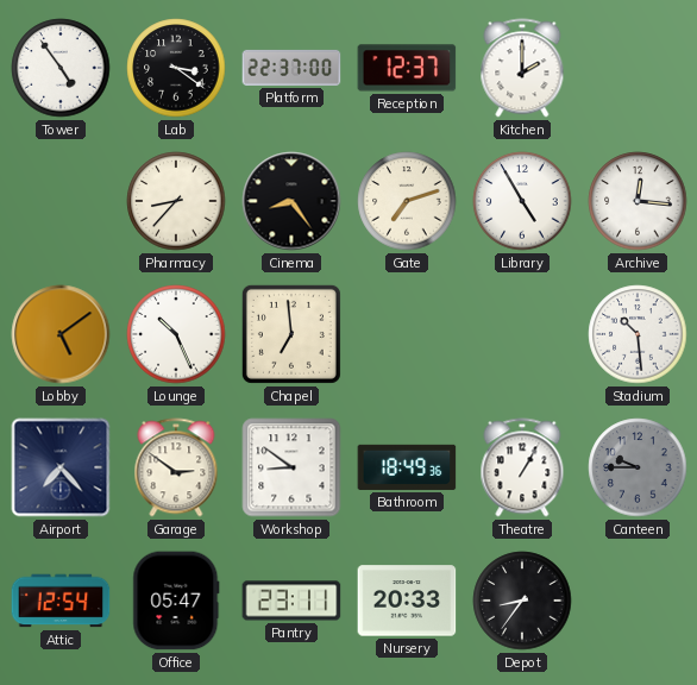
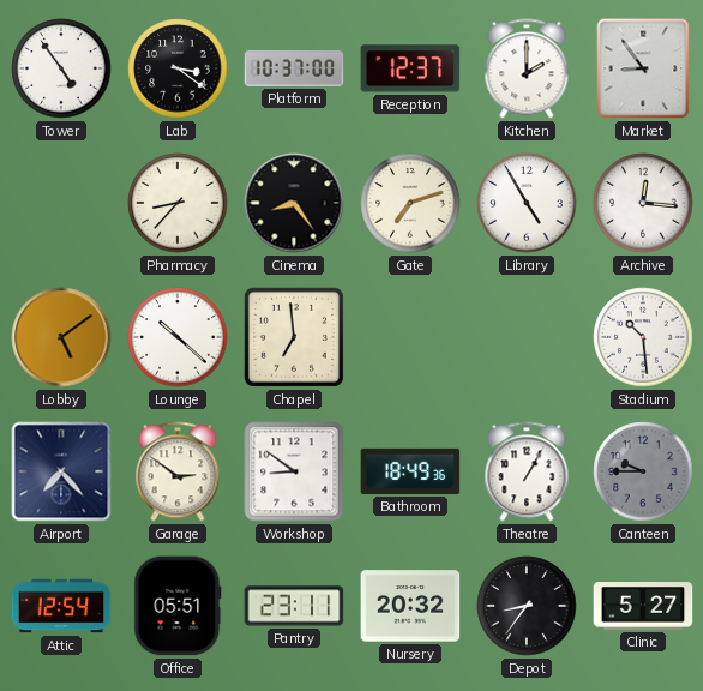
Platform: 22:37 -> 10:37
Market: none -> 8:54
Lounge: 10:26 -> 10:22
Office: 05:47 -> 05:51
Nursery: 20:33 -> 20:32
Clinic: none -> 5:27
